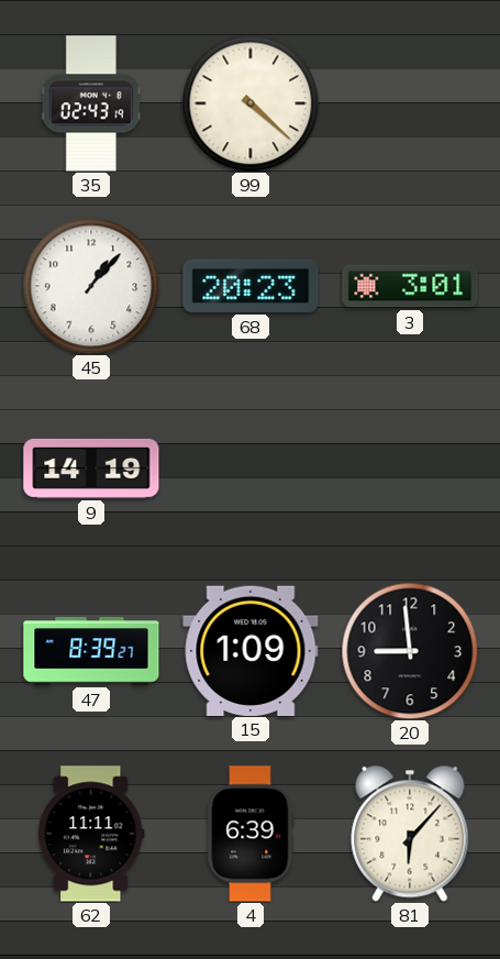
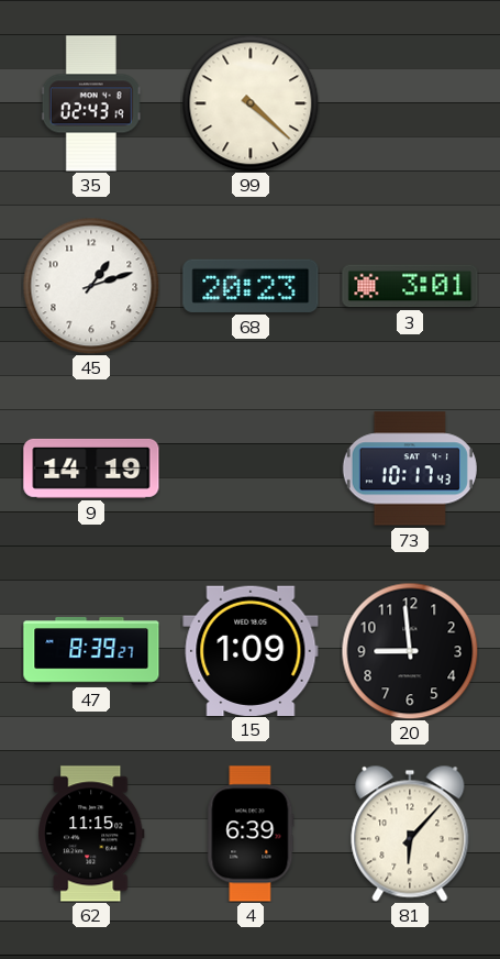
45: 1:07 -> 1:12
73: none -> 10:17
62: 11:11 -> 11:15
